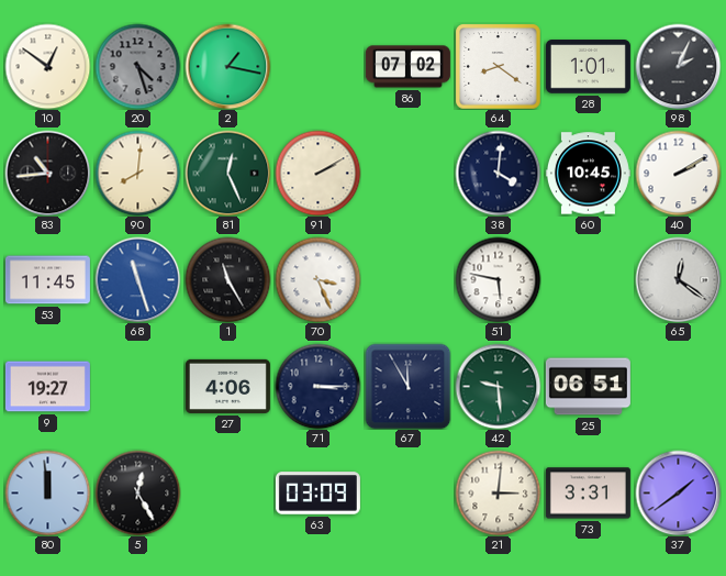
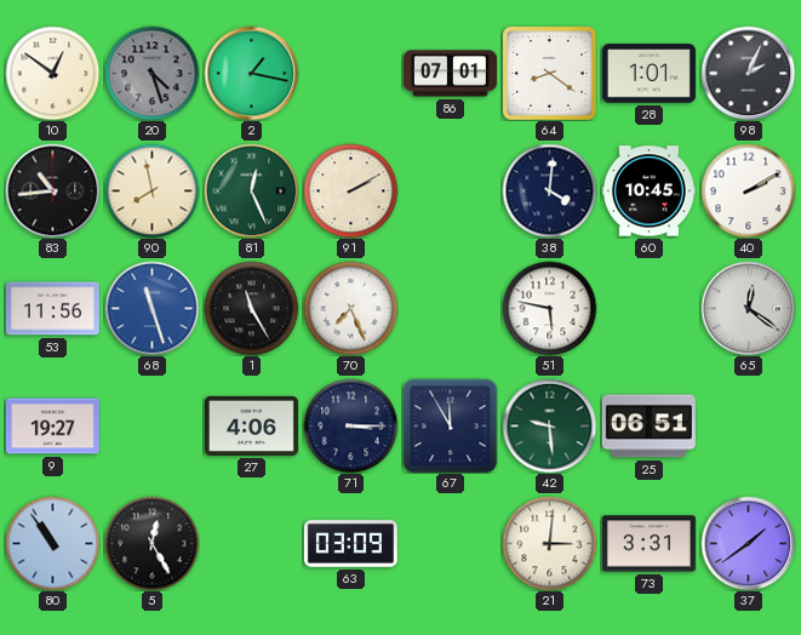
86: 07:02 -> 07:01
90: 8:01 -> 7:58
53: 11:45 -> 11:56
70: 3:26 -> 7:26
80: 11:59 -> 10:54
